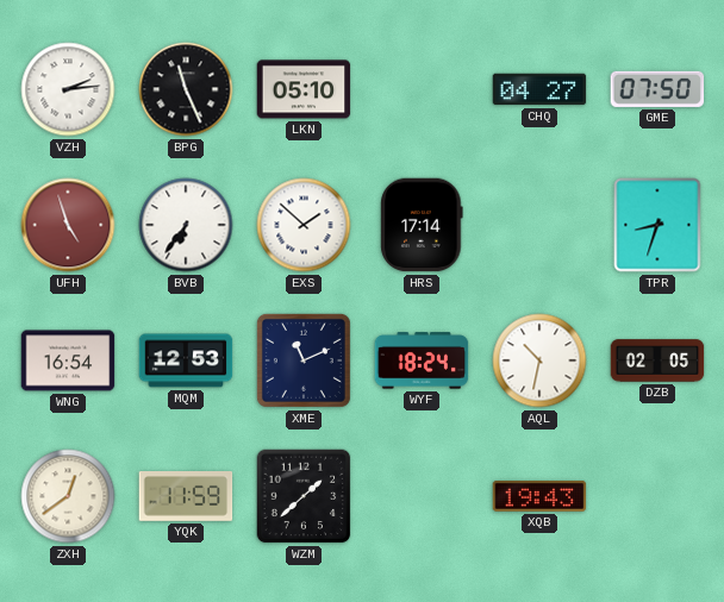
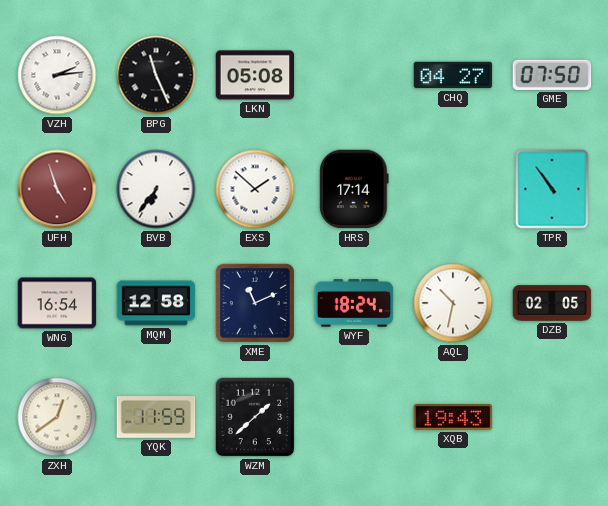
LKN: 05:10 -> 05:08
TPR: 8:33 -> 10:54
MQM: 12:53 -> 12:58
